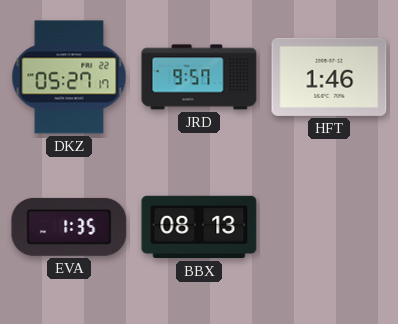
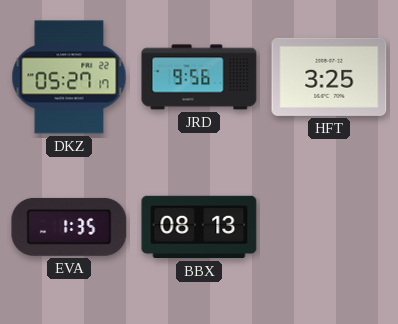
JRD: 9:57 -> 9:56
HFT: 1:46 -> 3:25
